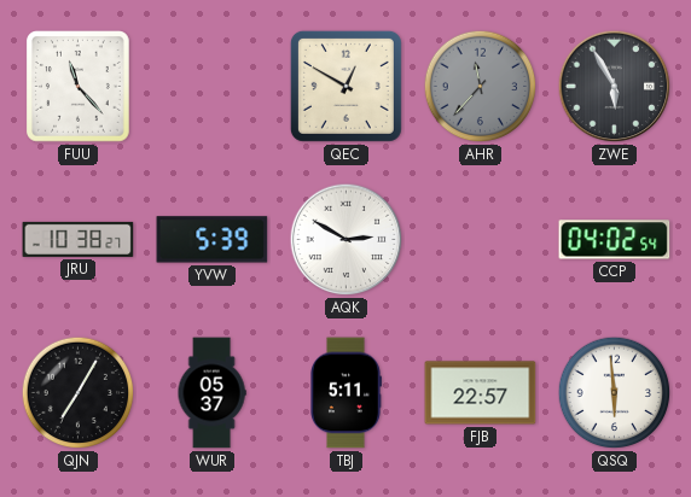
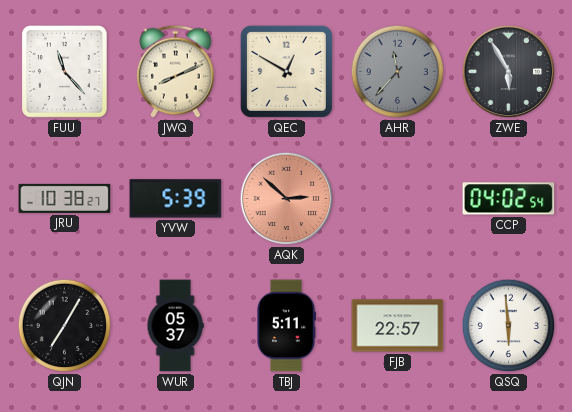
JWQ: none -> 8:11
AQK: 2:50 -> 2:52
AQK dial: white -> salmon
